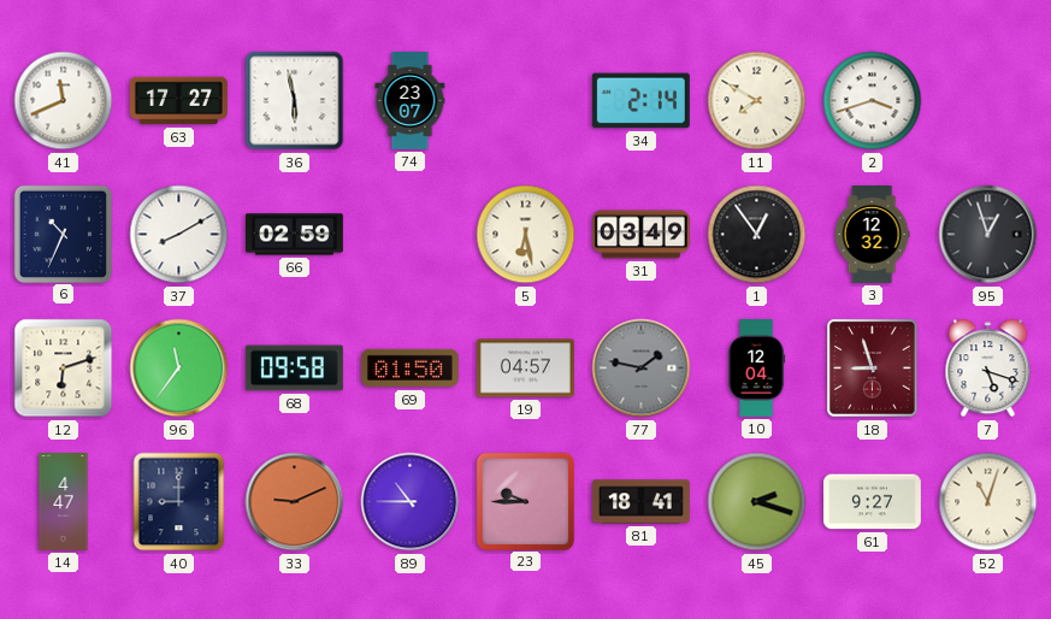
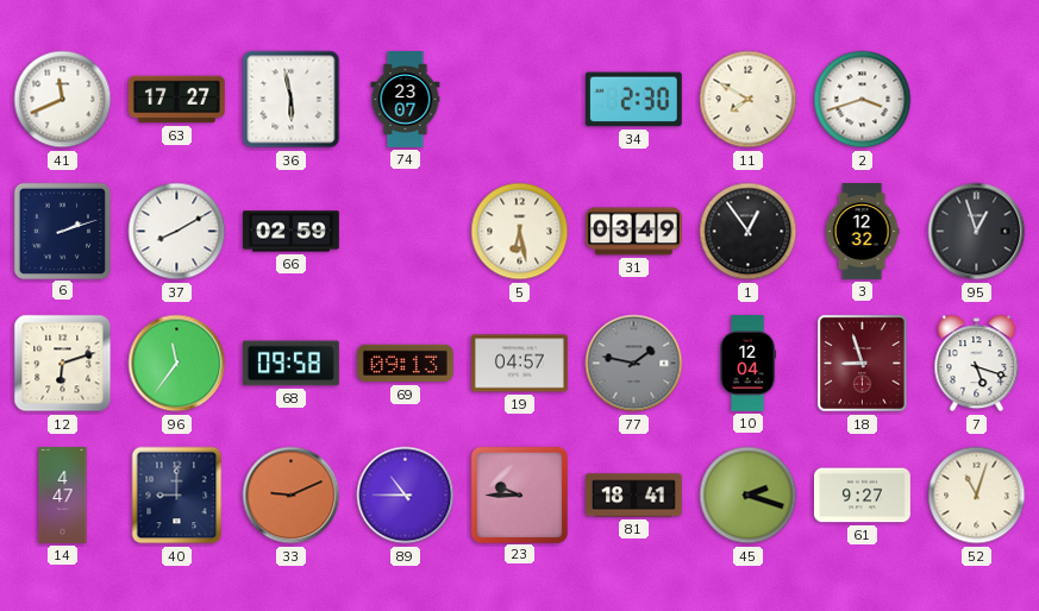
34: 2:14 -> 2:30
6: 10:34 -> 2:12
69: 01:50 -> 09:13
